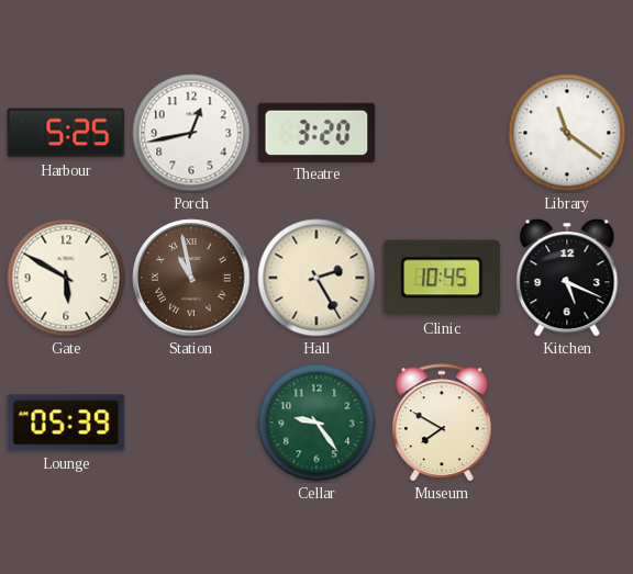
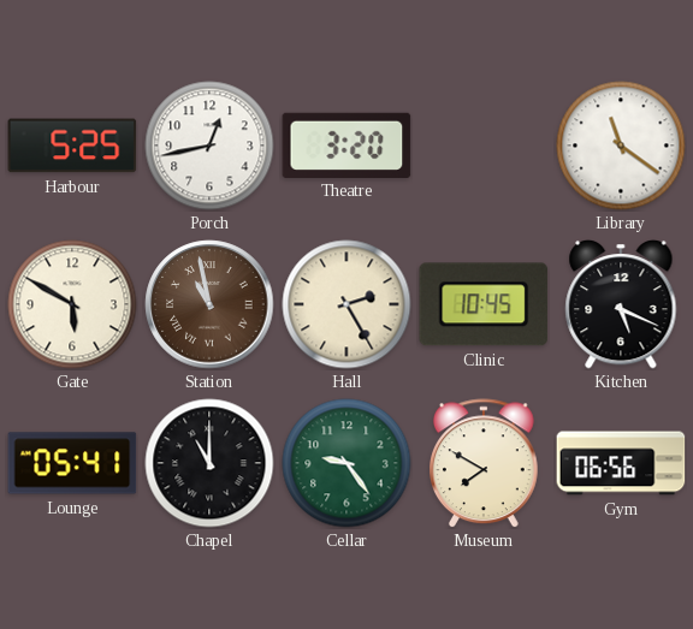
Lounge: 05:39 -> 05:41
Chapel: none -> 11:00
Gym: none -> 06:56
